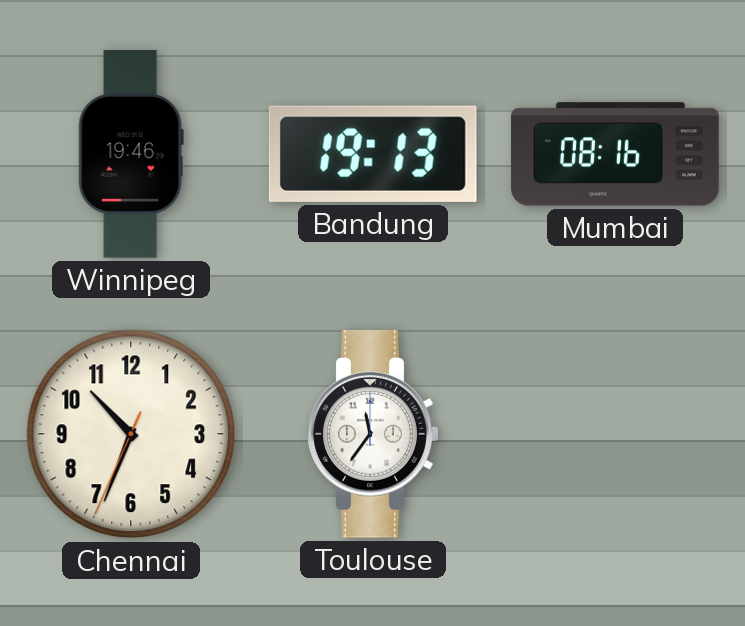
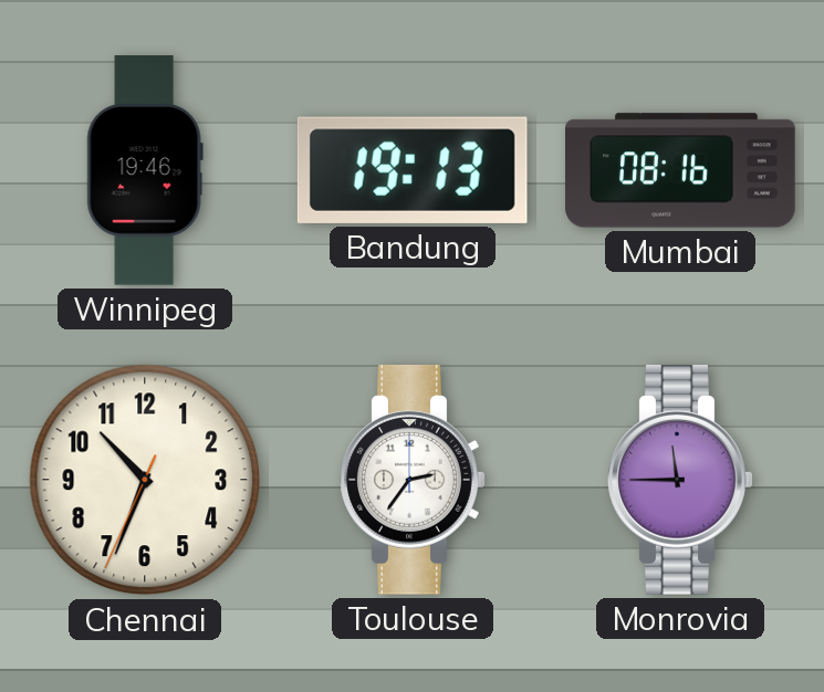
Toulouse: 11:36 -> 2:36
Monrovia: none -> 11:45
